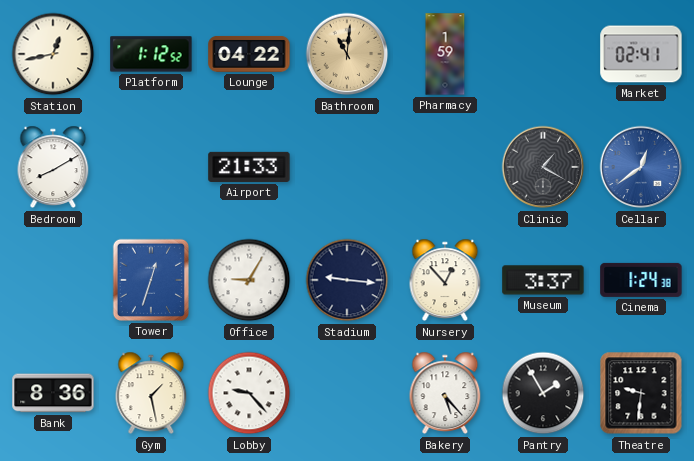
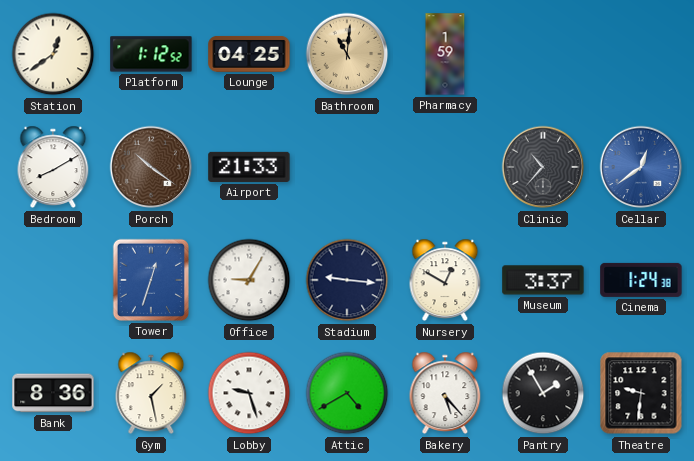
Station: 12:43 -> 12:39
Lounge: 04:22 -> 04:25
Market: 02:41 -> none
Porch: none -> 10:21
Clinic: 1:20 -> 10:37
Nursery: 12:53 -> 12:50
Lobby: 9:23 -> 9:27
Attic: none -> 4:40
